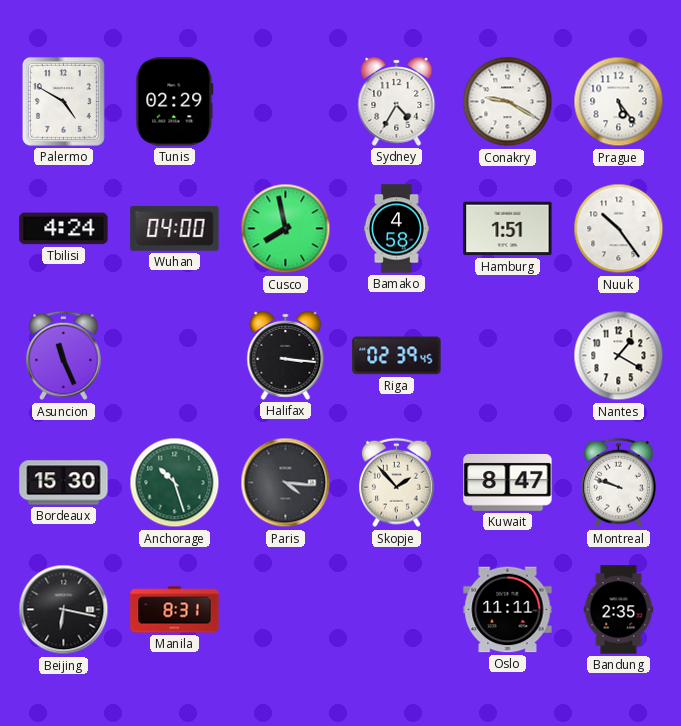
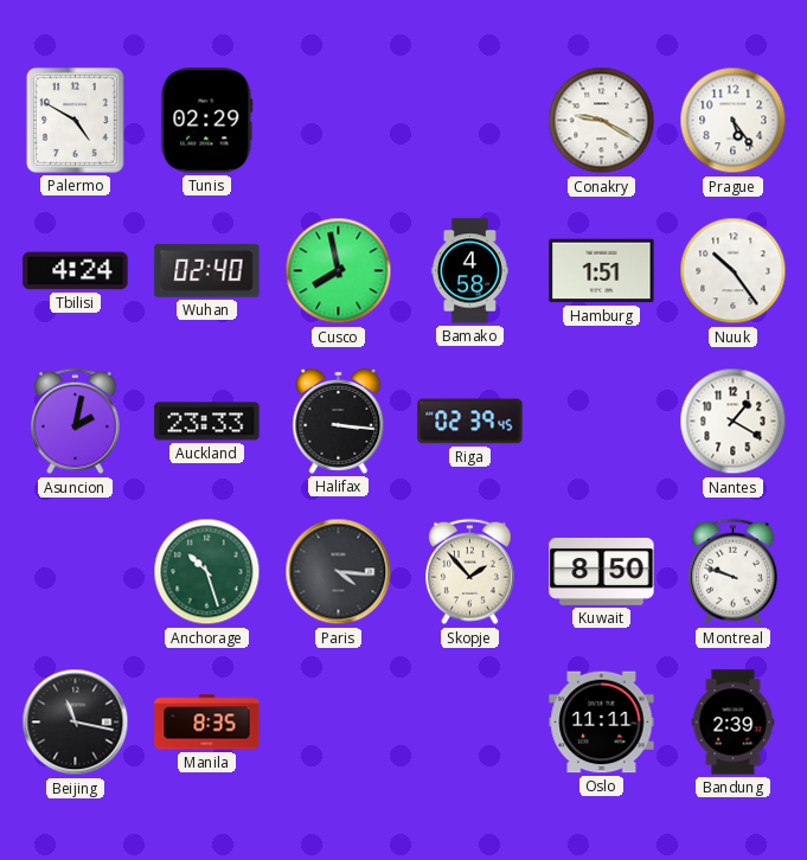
Sydney: 4:35 -> none
Wuhan: 04:00 -> 02:40
Asuncion: 11:26 -> 2:02
Auckland: none -> 23:33
Bordeaux: 15:30 -> none
Kuwait: 8:47 -> 8:50
Beijing: 6:17 -> 11:17
Manila: 8:31 -> 8:35
Bandung: 2:35 -> 2:39
